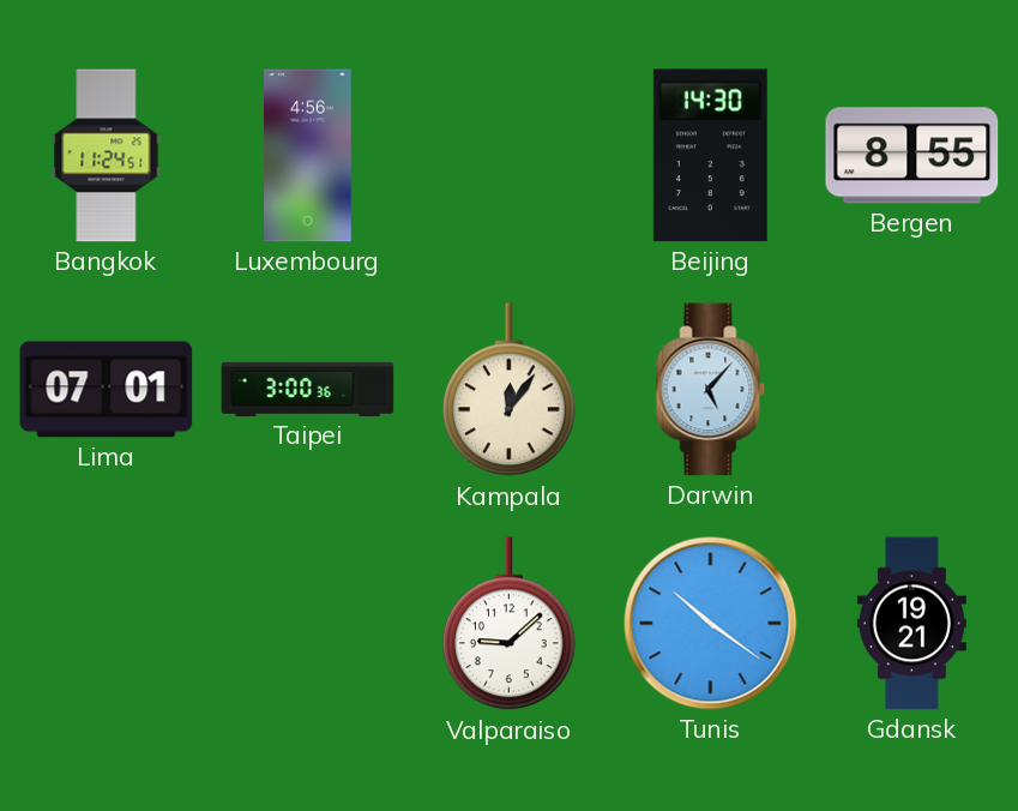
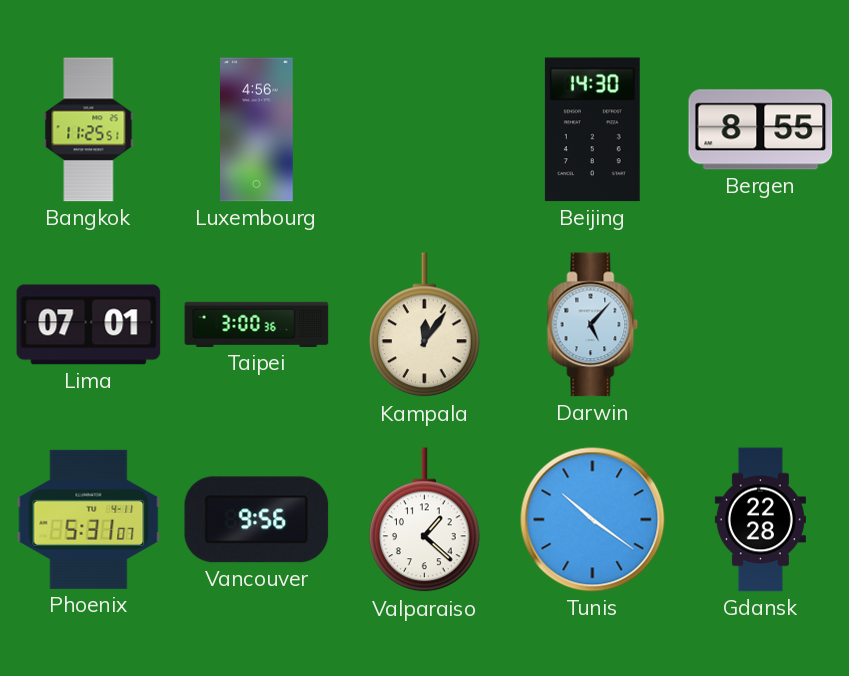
Bangkok: 11:24 -> 11:25
Phoenix: none -> 5:31
Vancouver: none -> 9:56
Valparaiso: 9:08 -> 1:22
Gdansk: 19:21 -> 22:28
